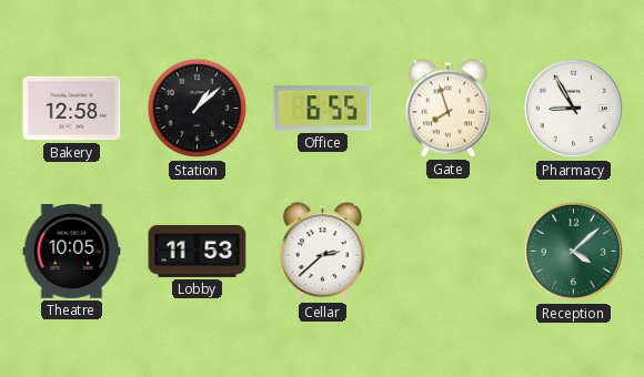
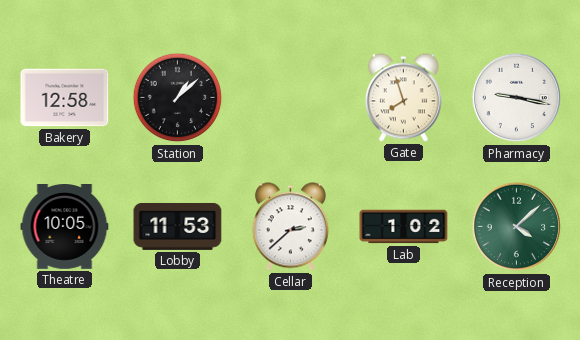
Office: 6:55 -> none
Pharmacy: 8:55 -> 9:17
Lab: none -> 1:02
